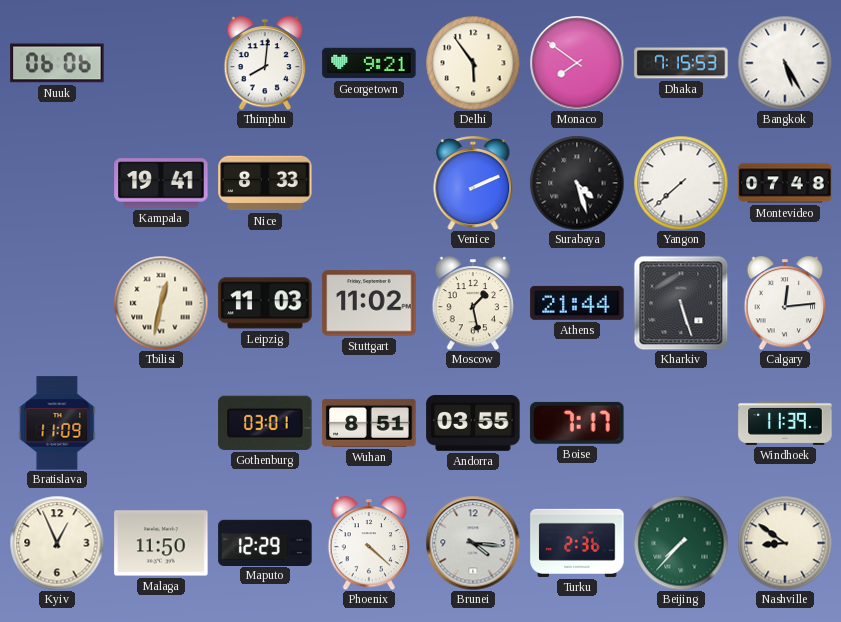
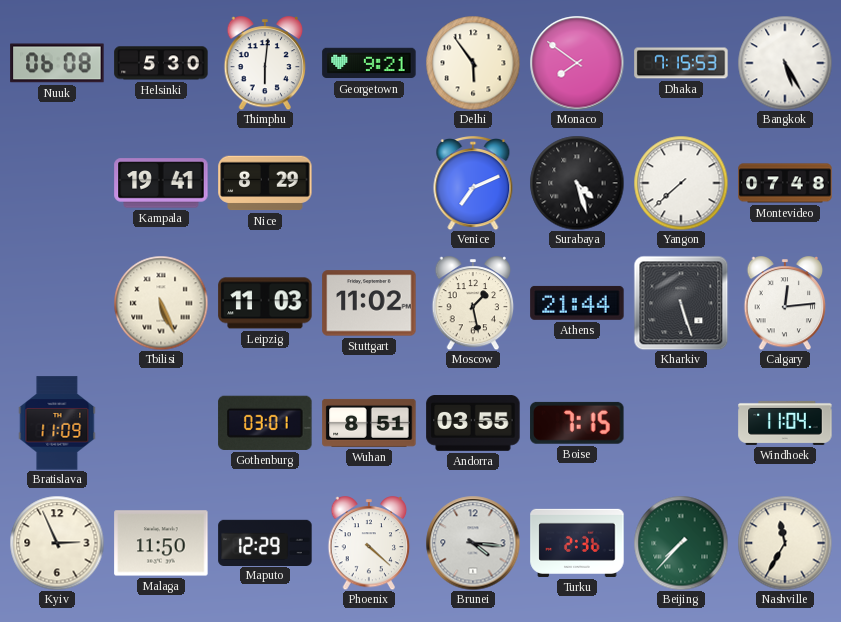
Nuuk: 06:06 -> 06:08
Helsinki: none -> 5:30
Thimphu: 8:01 -> 6:01
Nice: 8:33 -> 8:29
Venice: 2:11 -> 7:11
Tbilisi: 12:32 -> 5:26
Boise: 7:17 -> 7:15
Windhoek: 11:39 -> 11:04
Kyiv: 12:56 -> 2:56
Nashville: 8:51 -> 11:35
